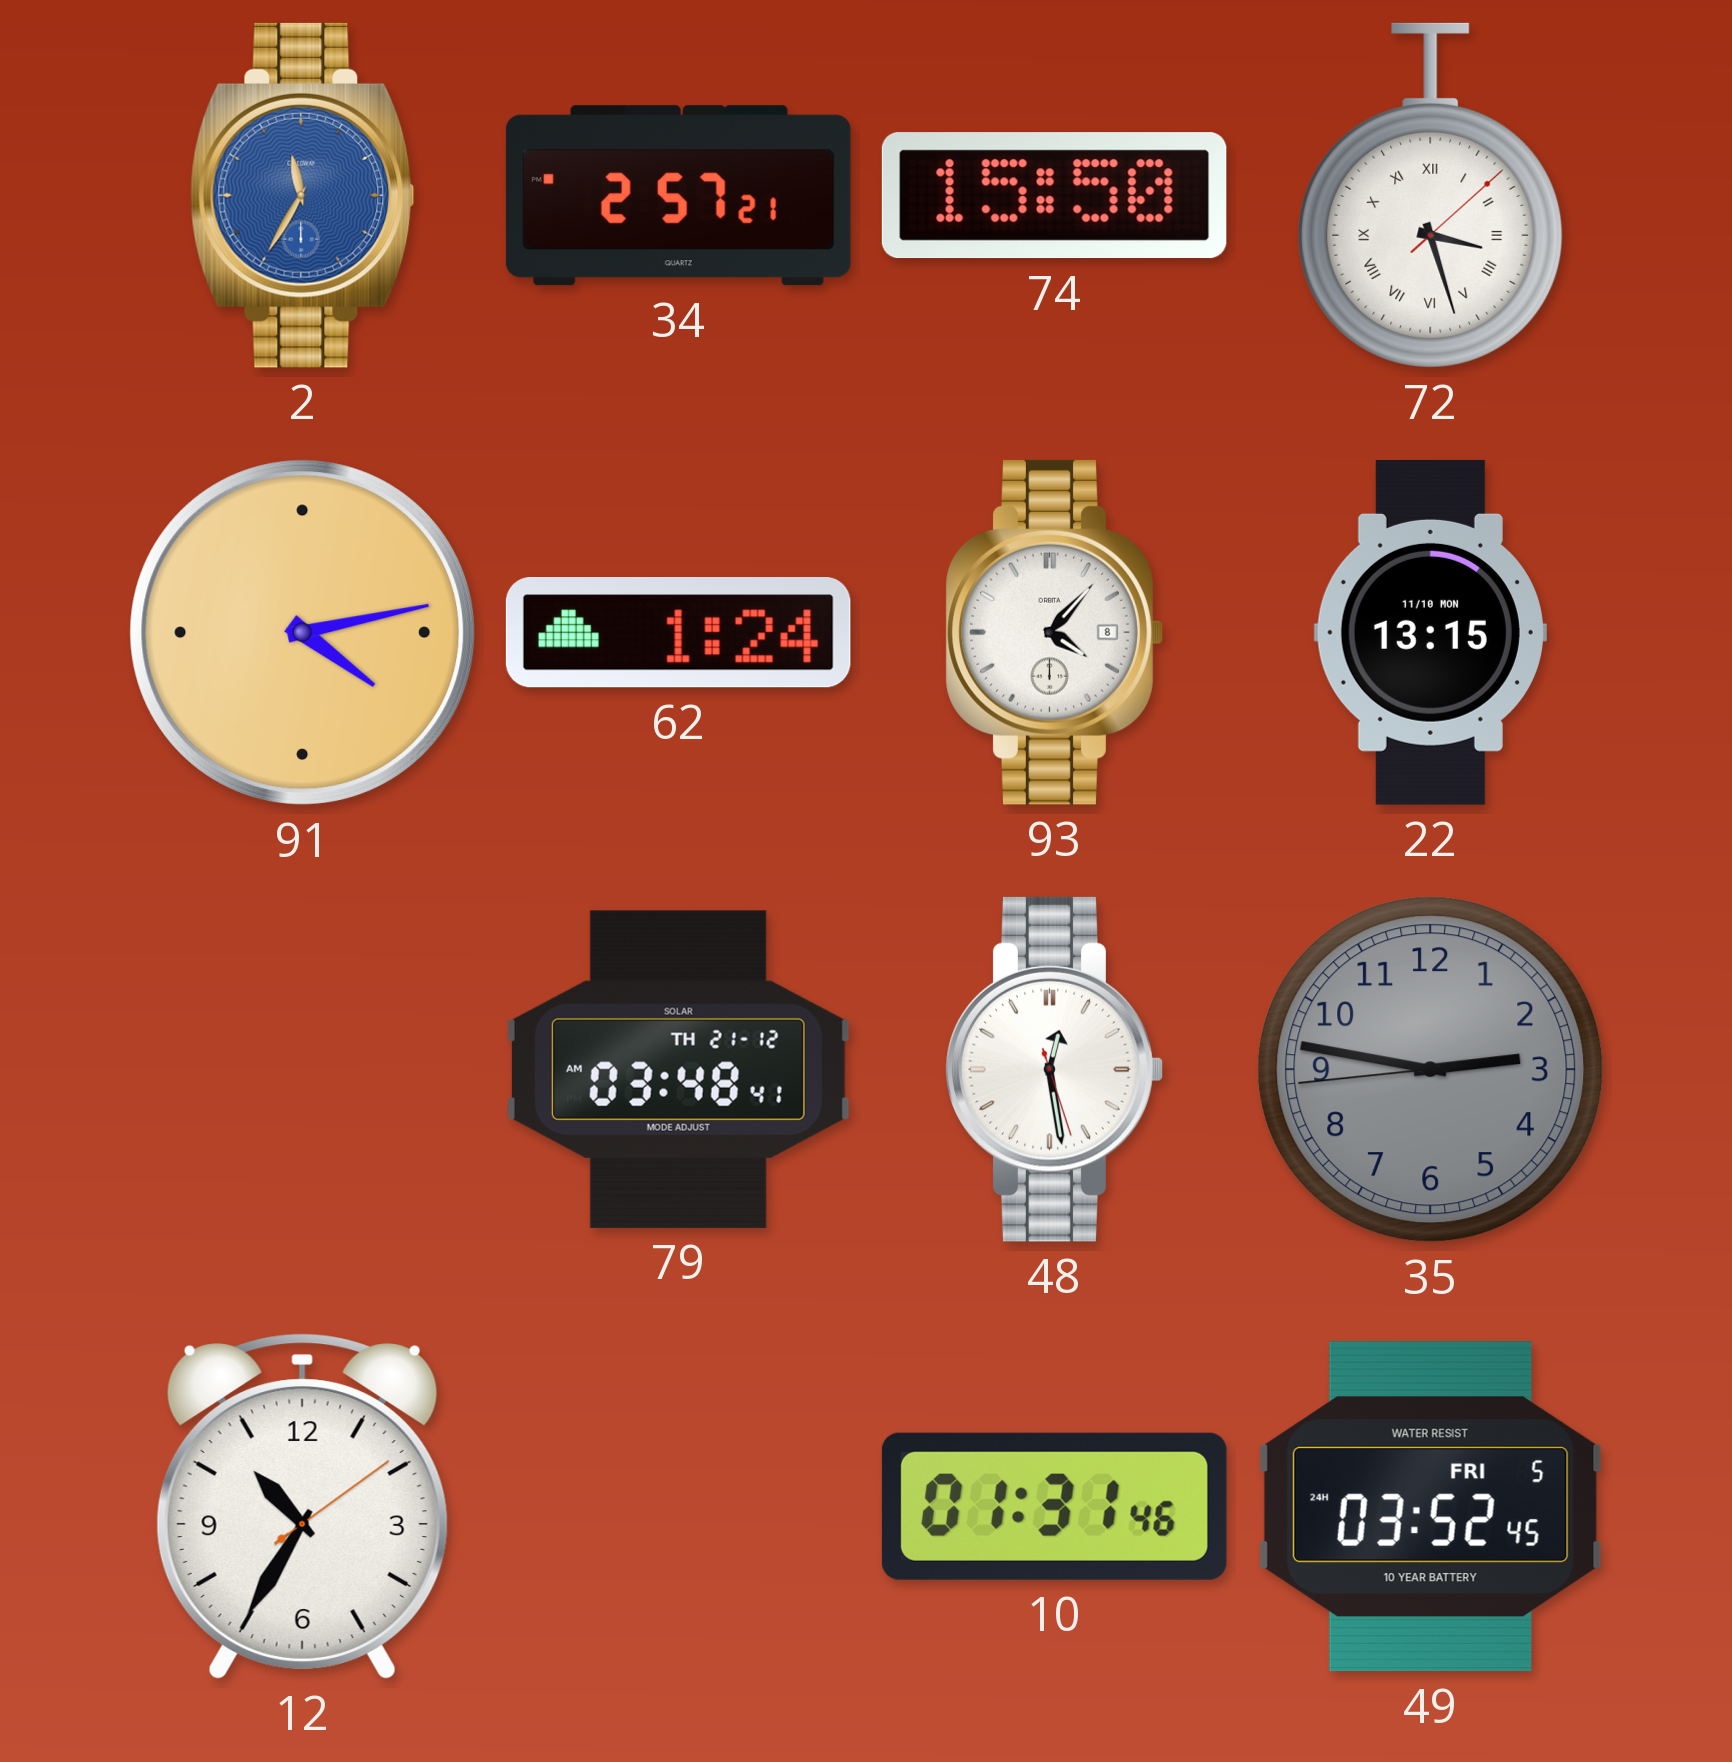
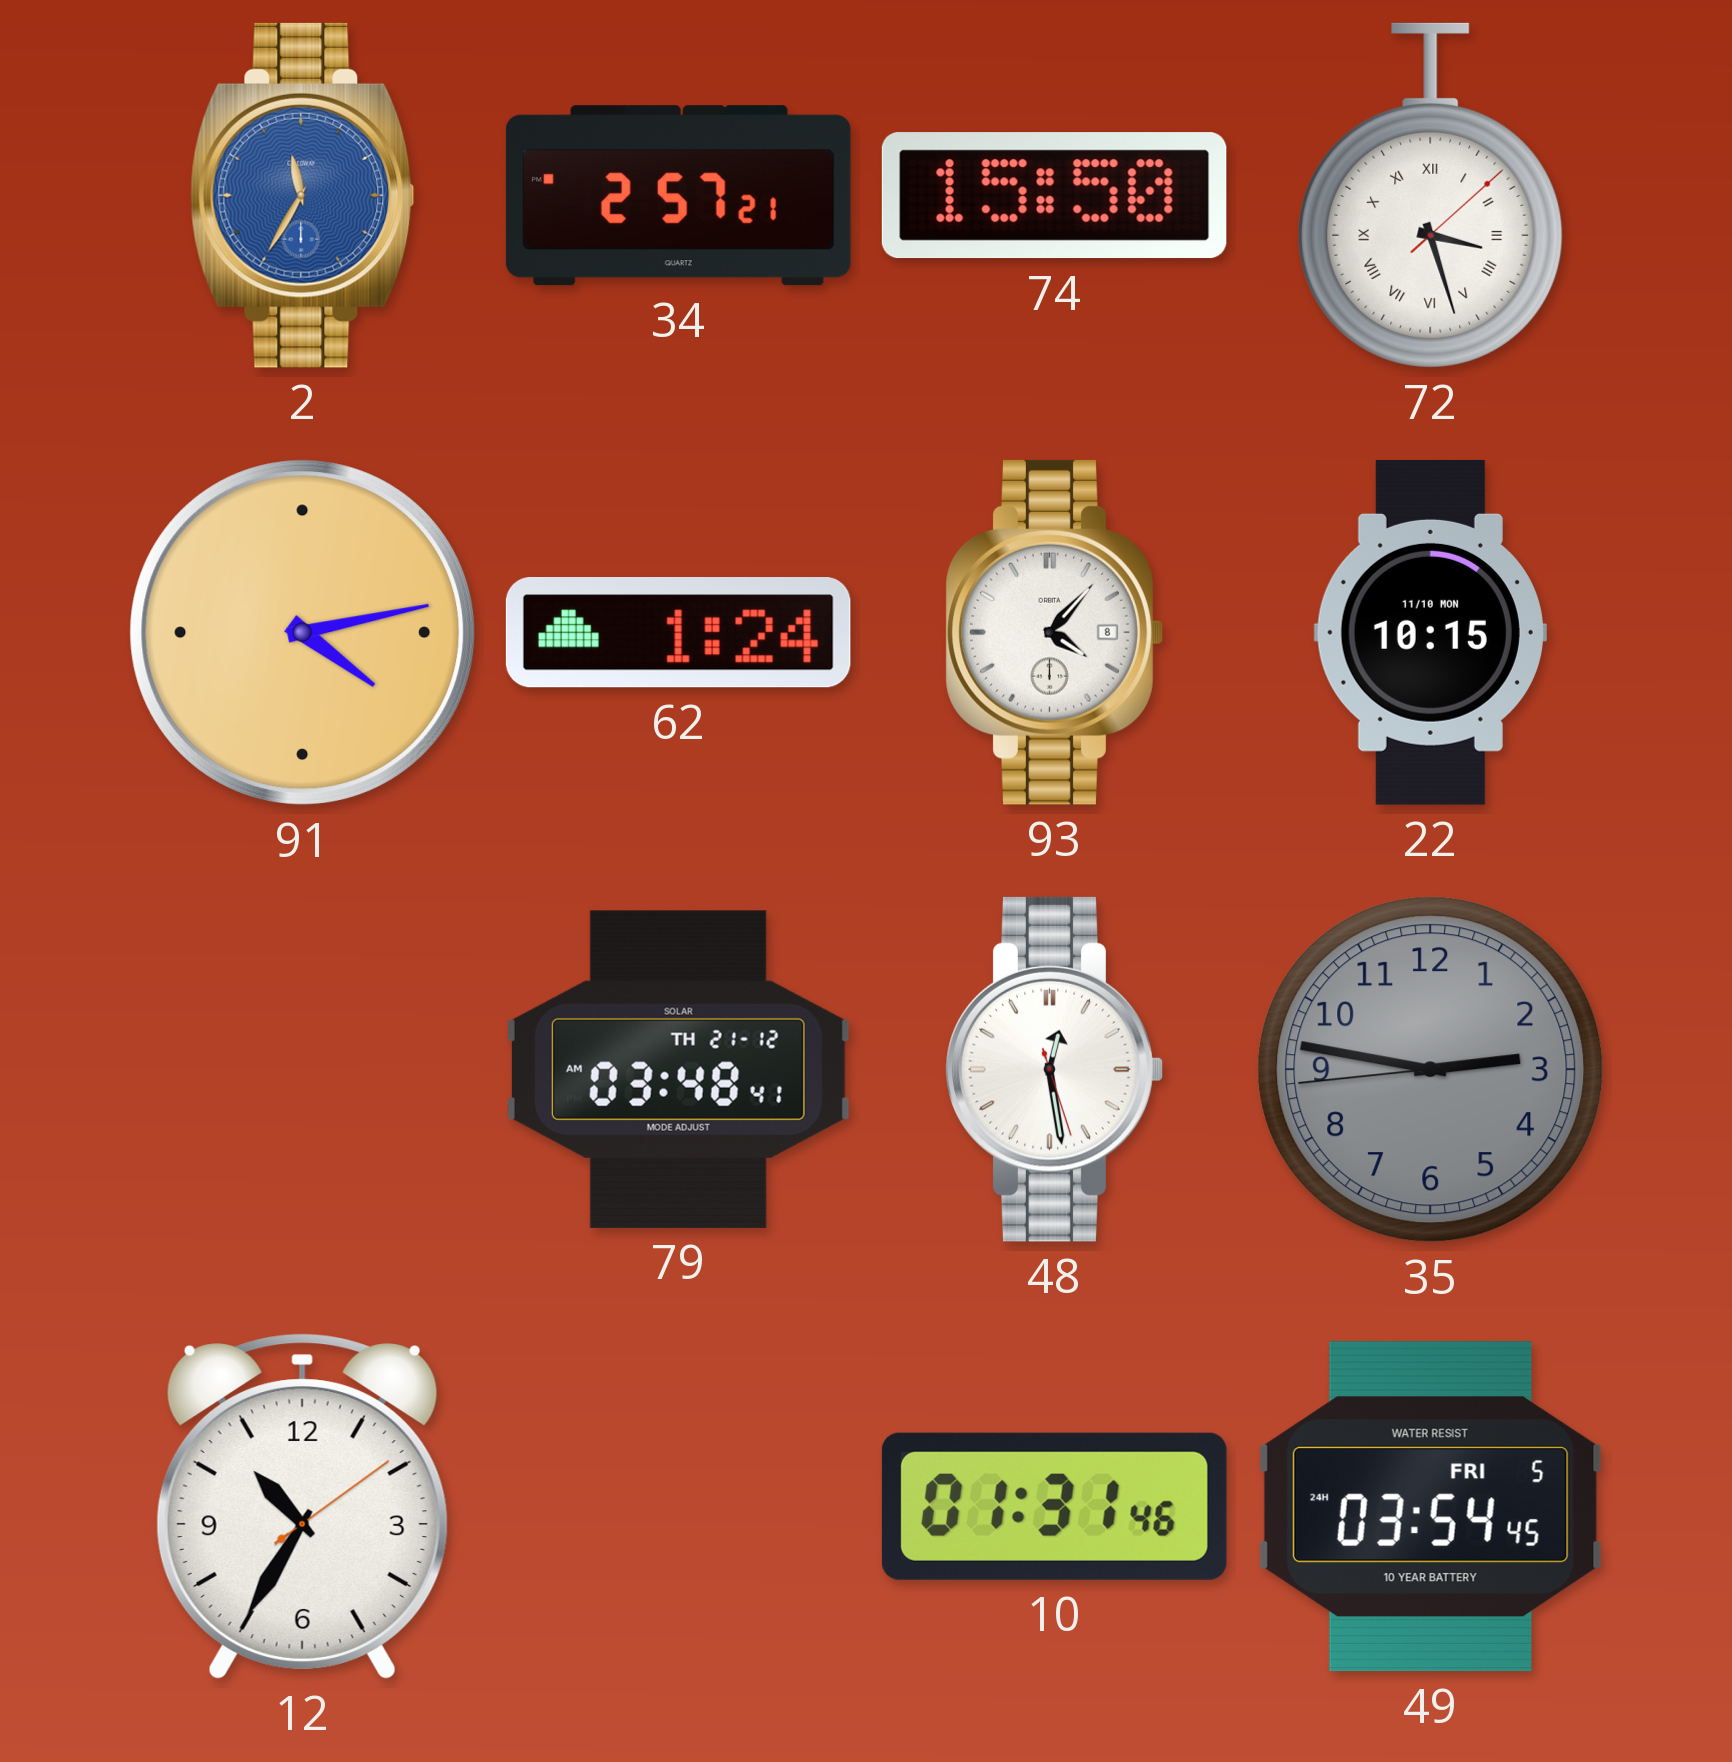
22: 13:15 -> 10:15
49: 03:52 -> 03:54
